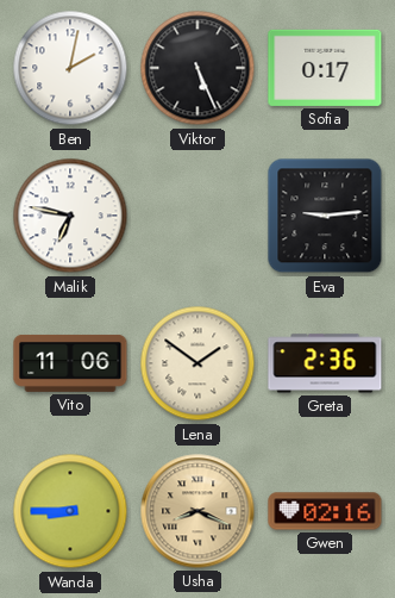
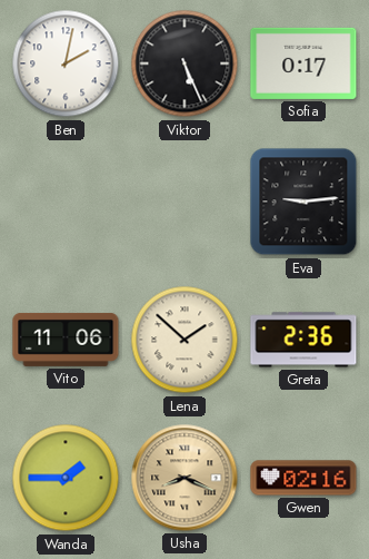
Malik: 6:47 -> none
Lena: 1:51 -> 1:52
Wanda: 8:45 -> 1:45
